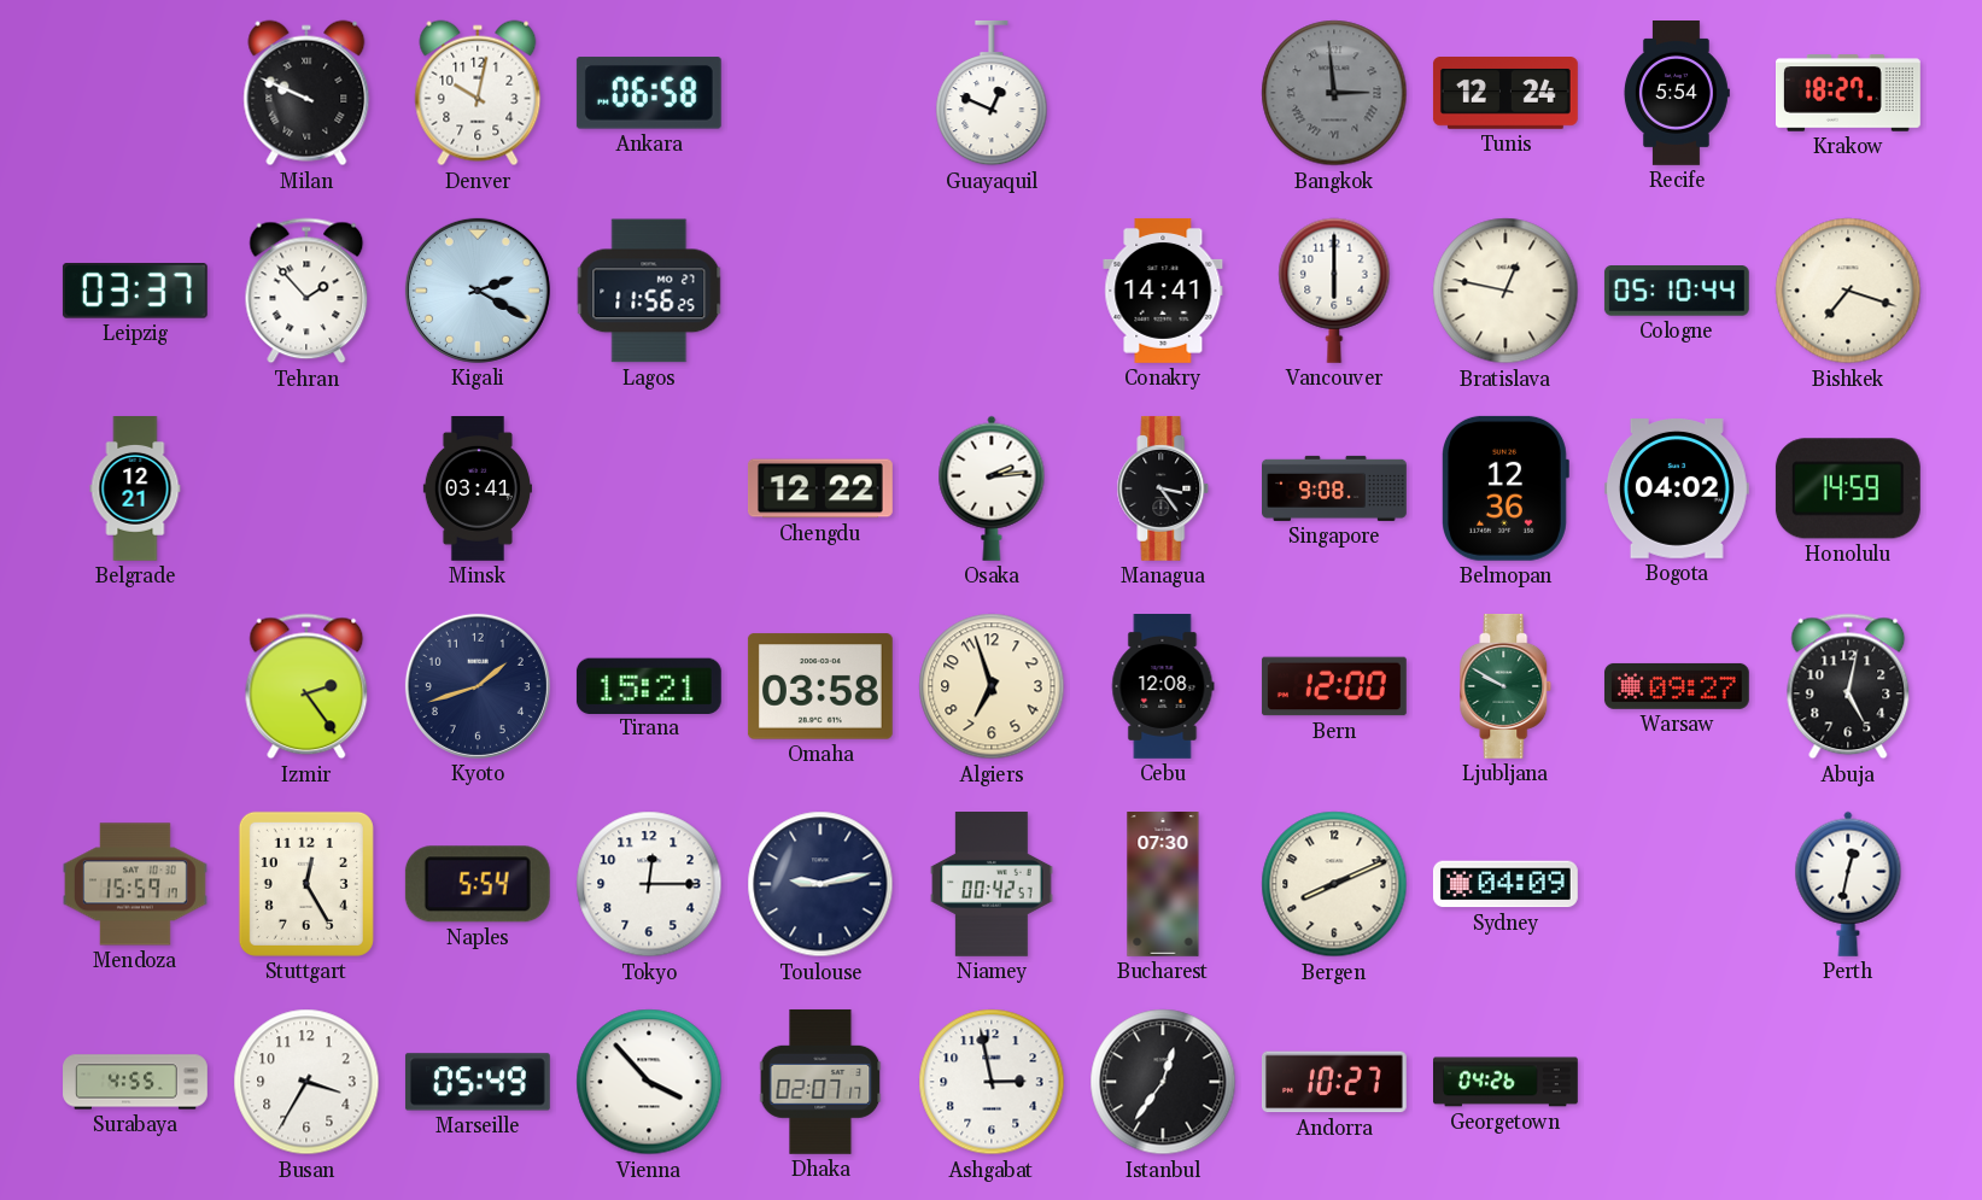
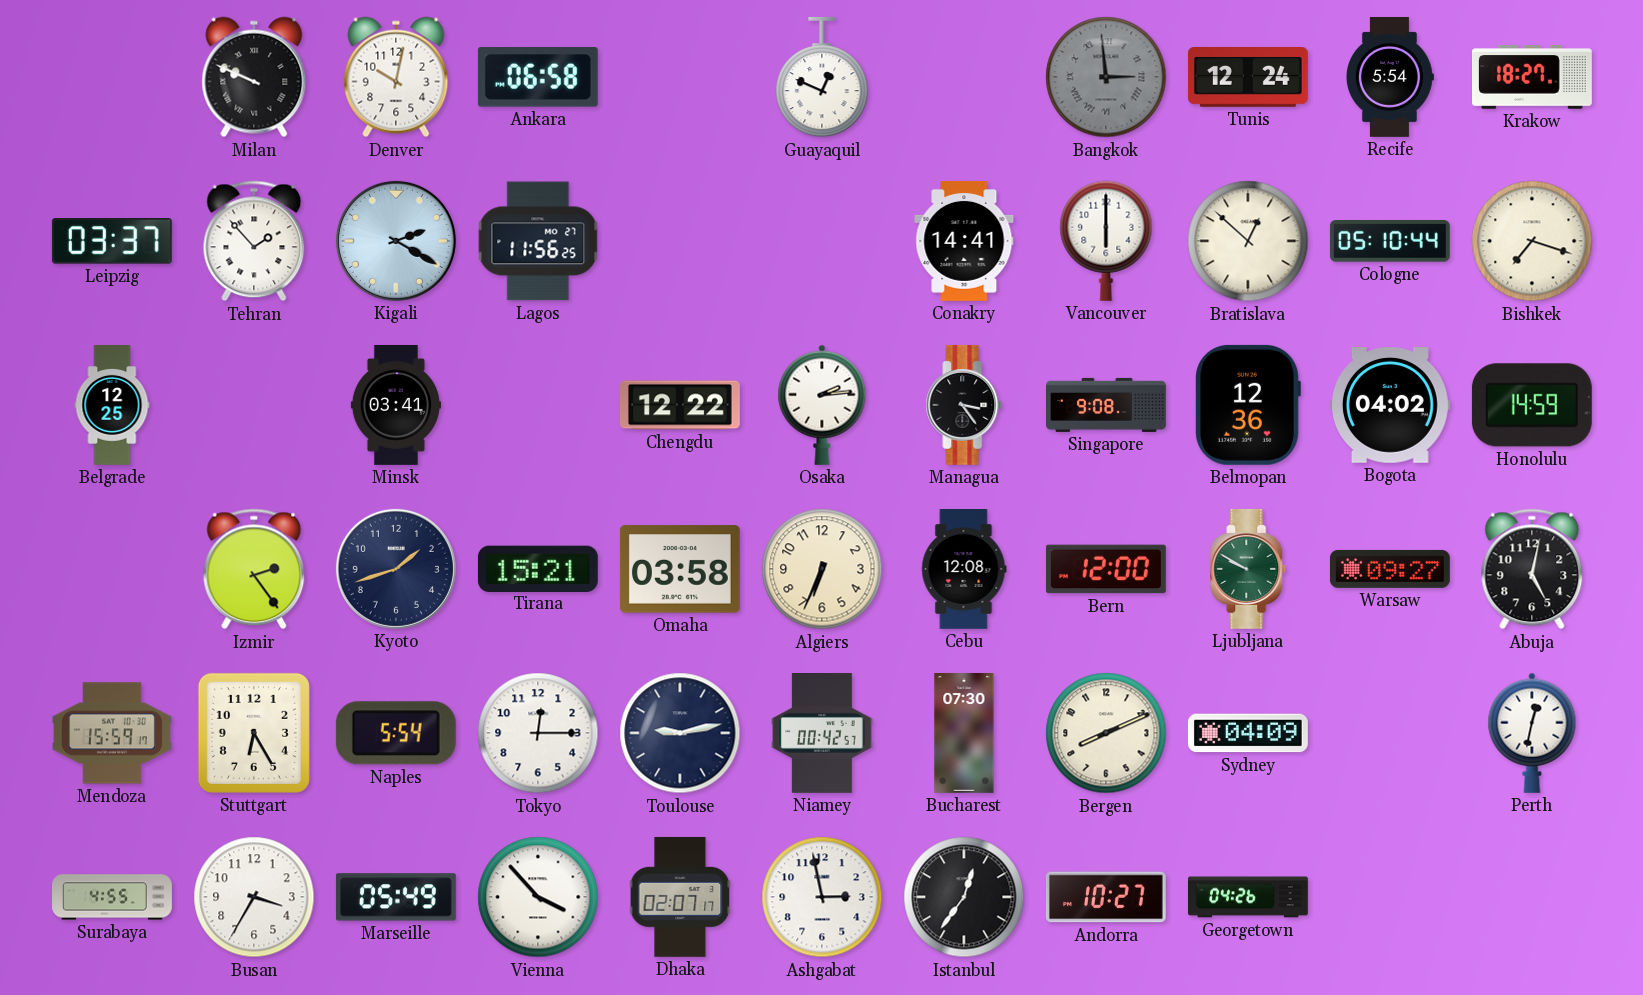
Bratislava: 12:47 -> 12:52
Belgrade: 12:21 -> 12:25
Algiers: 6:57 -> 6:34
Stuttgart: 12:25 -> 6:25
